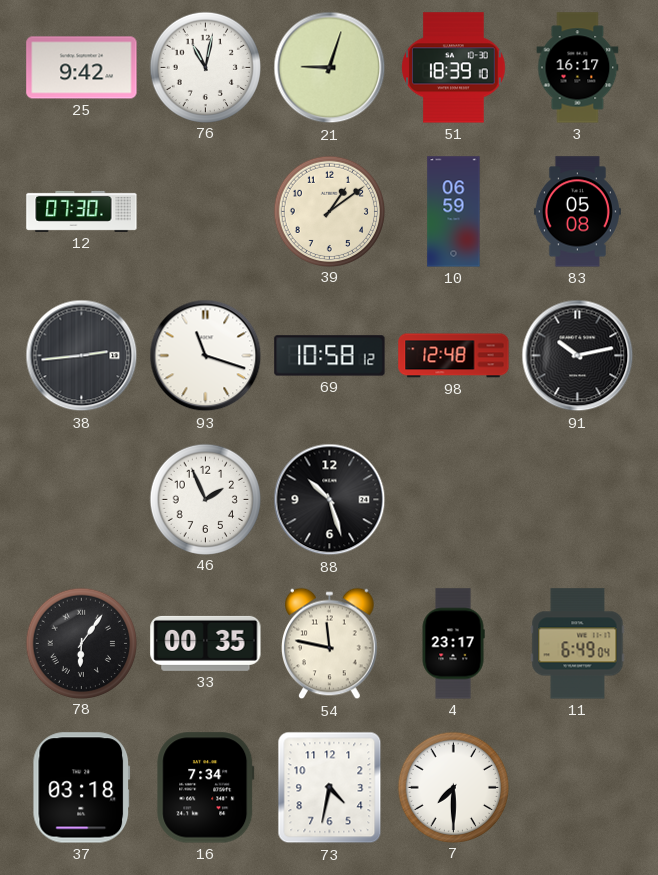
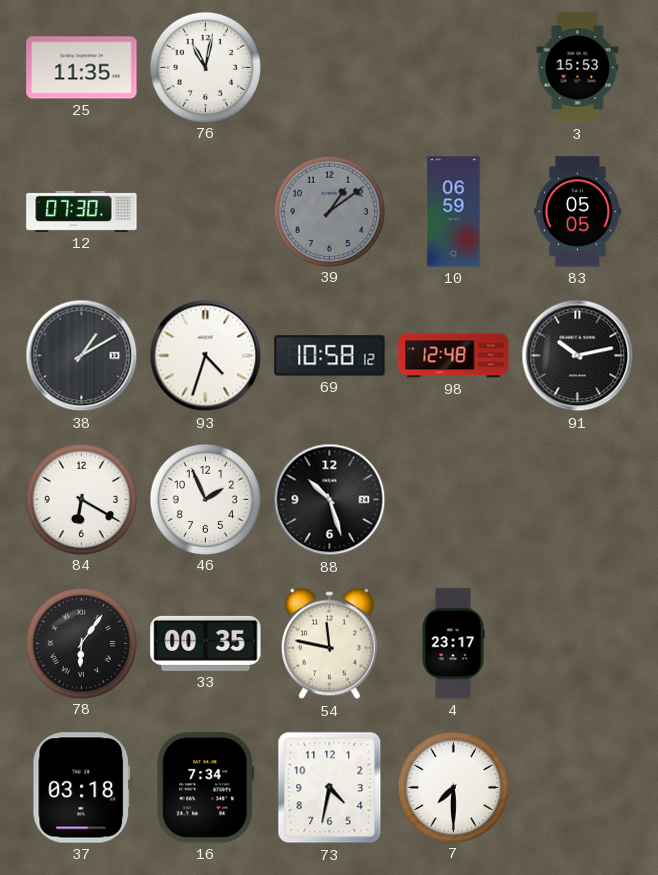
25: 9:42 -> 11:35
21: 9:03 -> none
51: 18:39 -> none
3: 16:17 -> 15:53
39 dial: cream -> grey
83: 05:08 -> 05:05
38: 2:44 -> 1:10
93: 11:18 -> 4:33
84: none -> 6:20
11: 6:49 -> none
